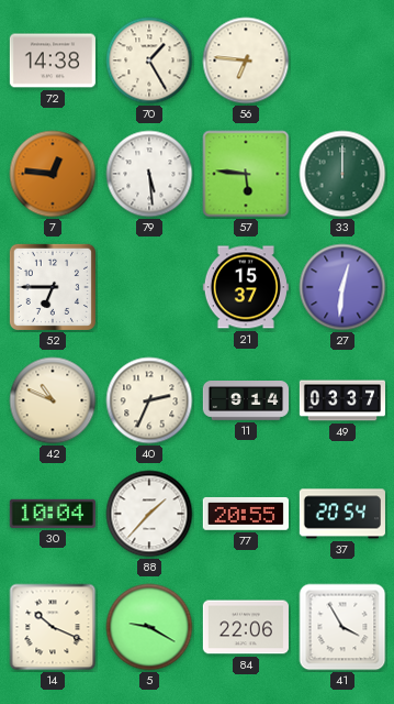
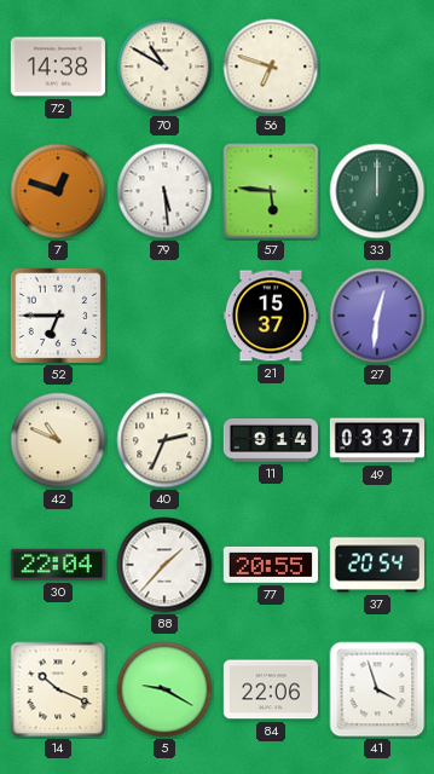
70: 1:25 -> 10:50
56: 6:46 -> 6:48
7: 12:46 -> 12:48
30: 10:04 -> 22:04
41: 3:55 -> 3:57
